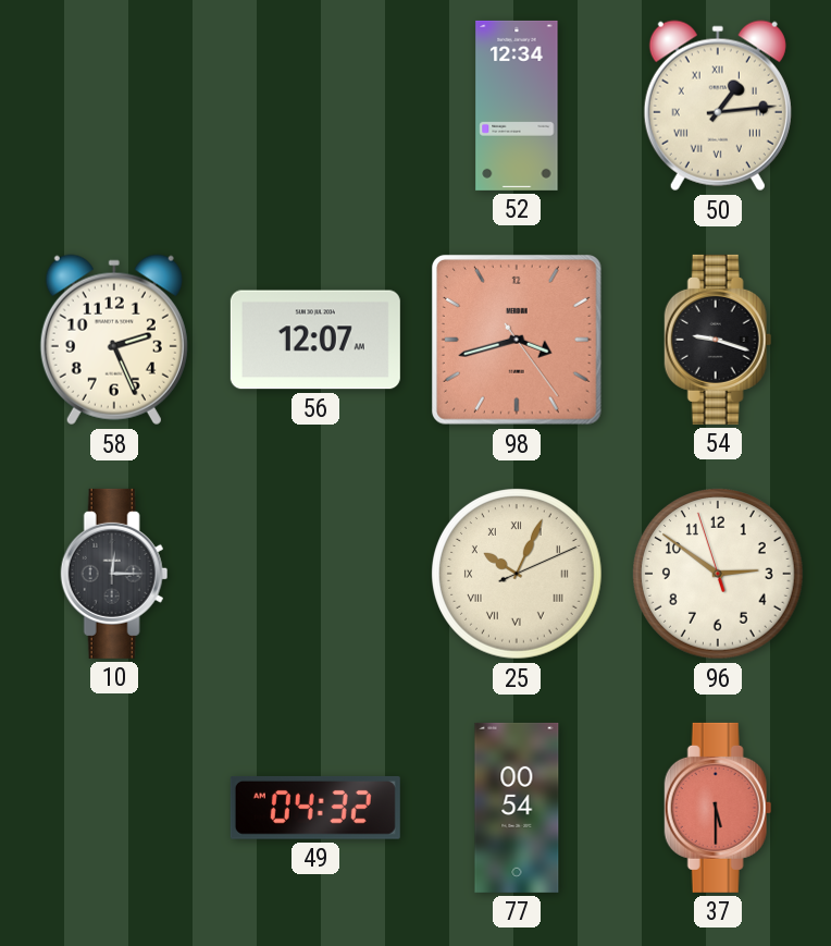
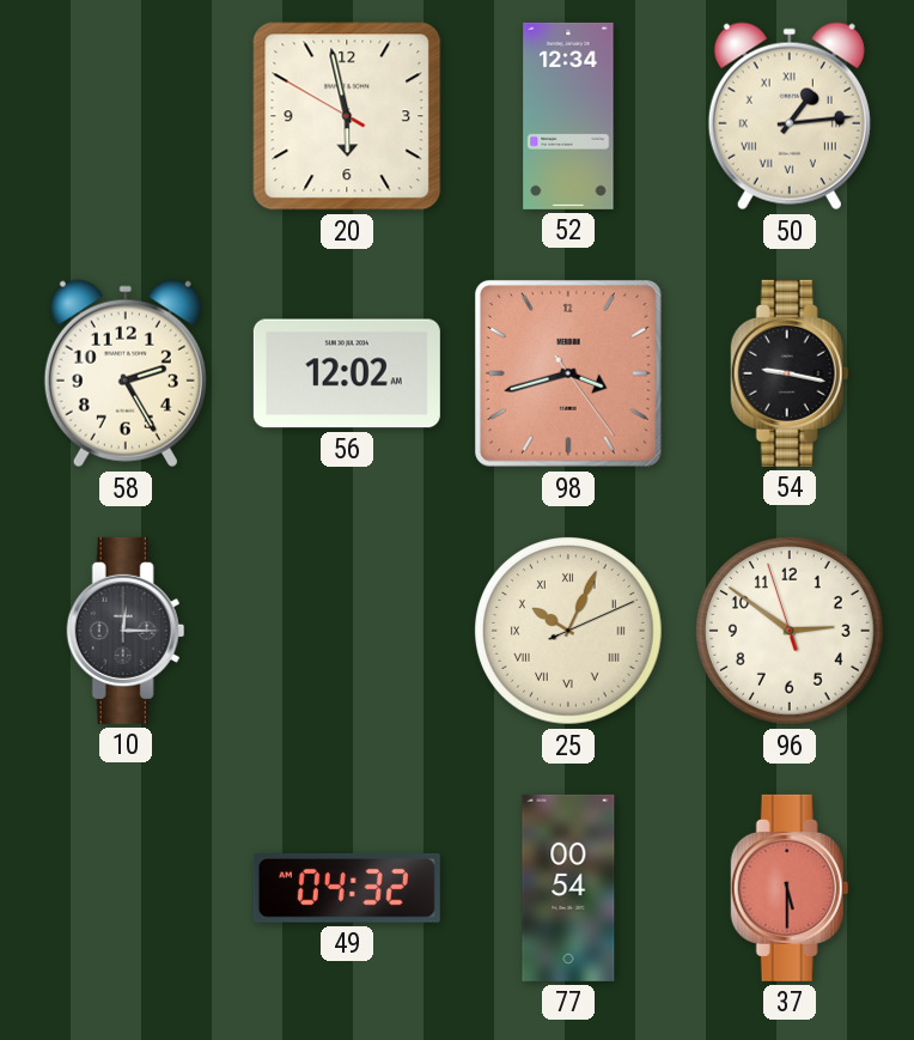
20: none -> 5:57
58: 2:26 -> 2:25
56: 12:07 -> 12:02
54: 9:18 -> 9:17
